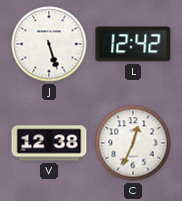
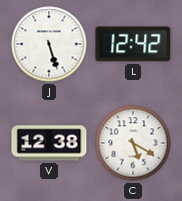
C: 12:34 -> 5:20
